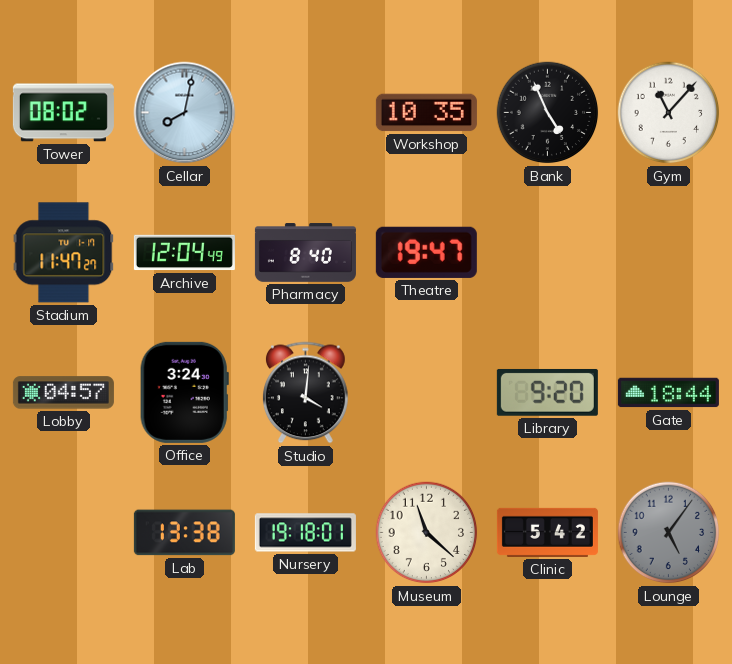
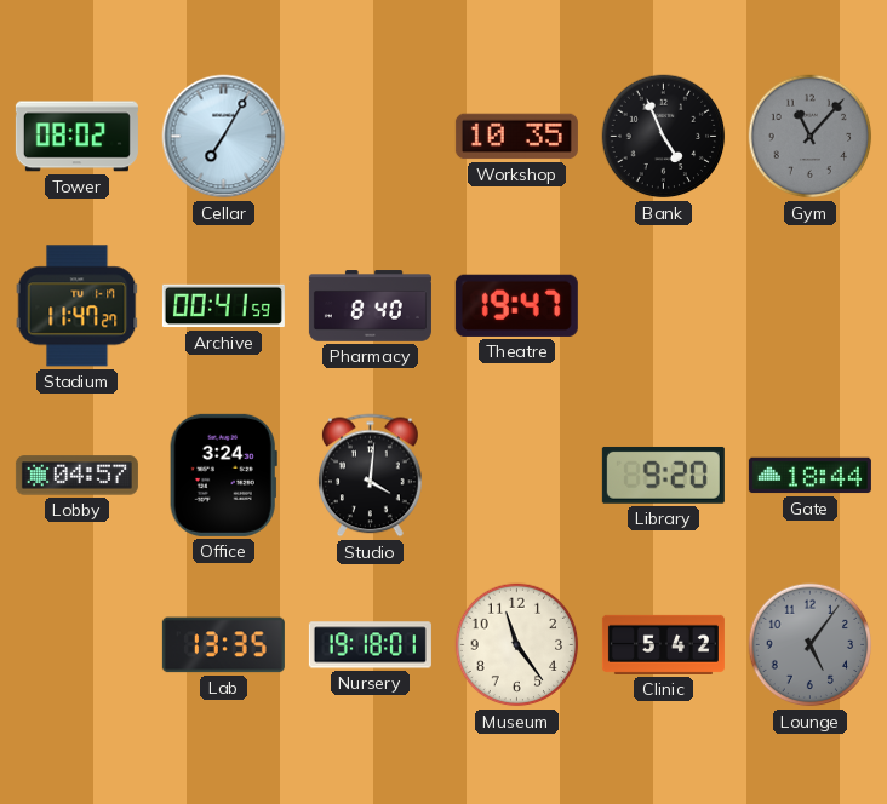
Cellar: 8:02 -> 7:05
Gym dial: white -> grey
Archive: 12:04 -> 00:41
Lab: 13:38 -> 13:35
Museum: 11:22 -> 11:24
